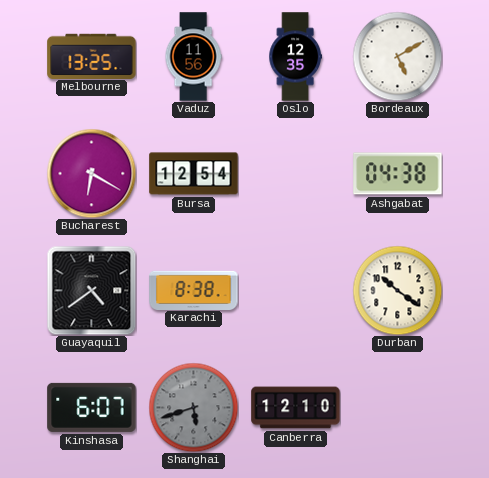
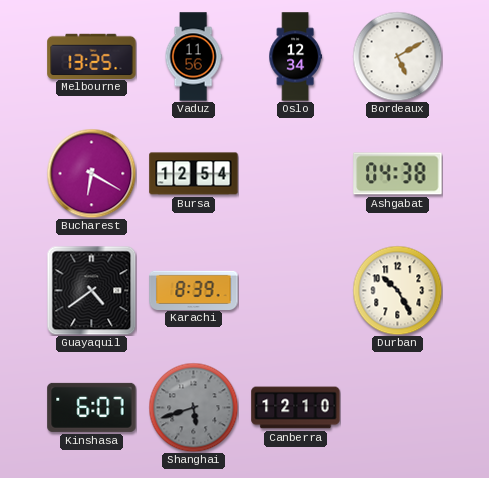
Oslo: 12:35 -> 12:34
Karachi: 8:38 -> 8:39
Durban: 10:21 -> 10:25
